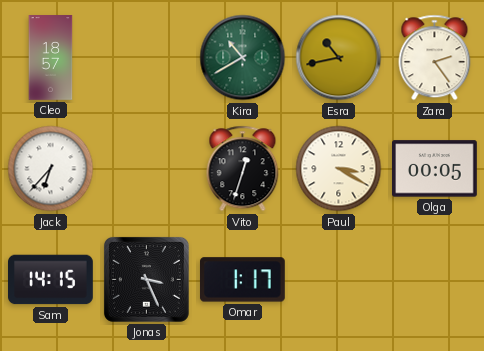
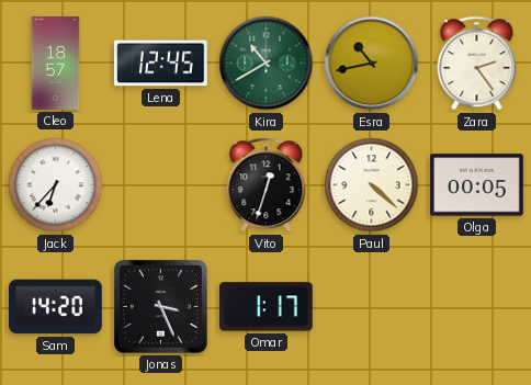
Lena: none -> 12:45
Paul: 3:20 -> 4:22
Sam: 14:15 -> 14:20
